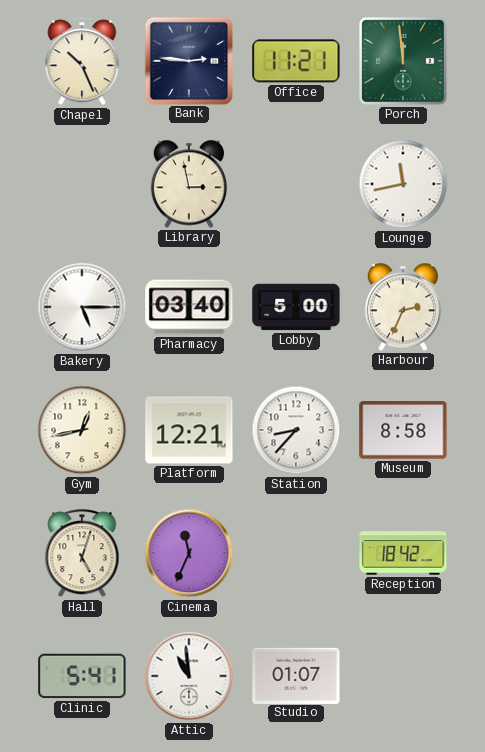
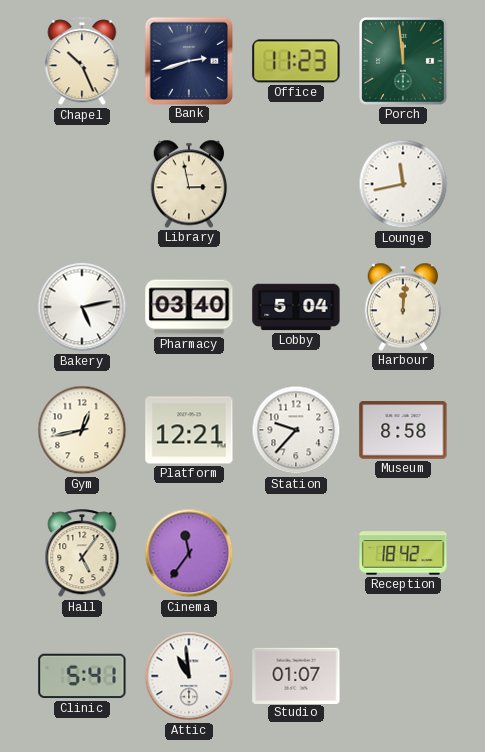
Bank: 2:46 -> 2:42
Office: 11:21 -> 11:23
Bakery: 5:15 -> 5:13
Lobby: 5:00 -> 5:04
Harbour: 2:34 -> 12:01
Station: 8:37 -> 9:37
Hall: 5:03 -> 5:06
Cinema: 11:34 -> 11:36
